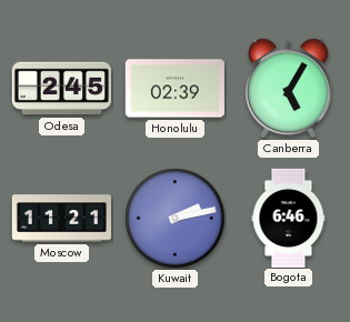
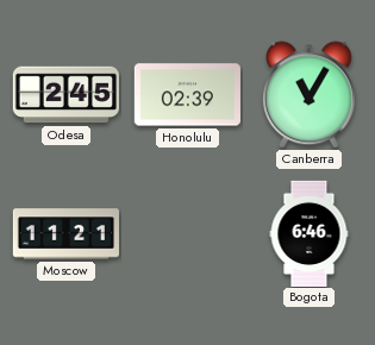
Canberra: 5:05 -> 11:05
Kuwait: 2:13 -> none
